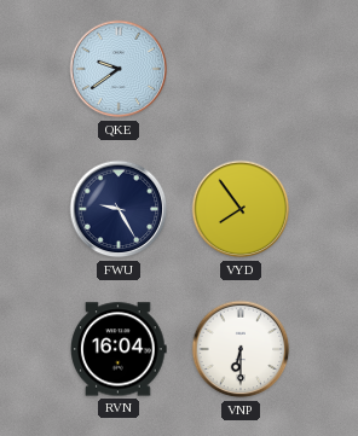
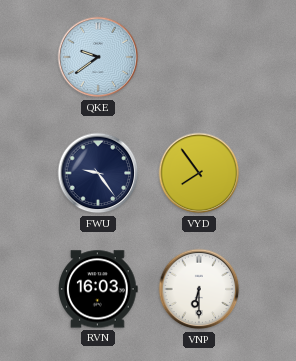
FWU: 9:25 -> 9:24
RVN: 16:04 -> 16:03
